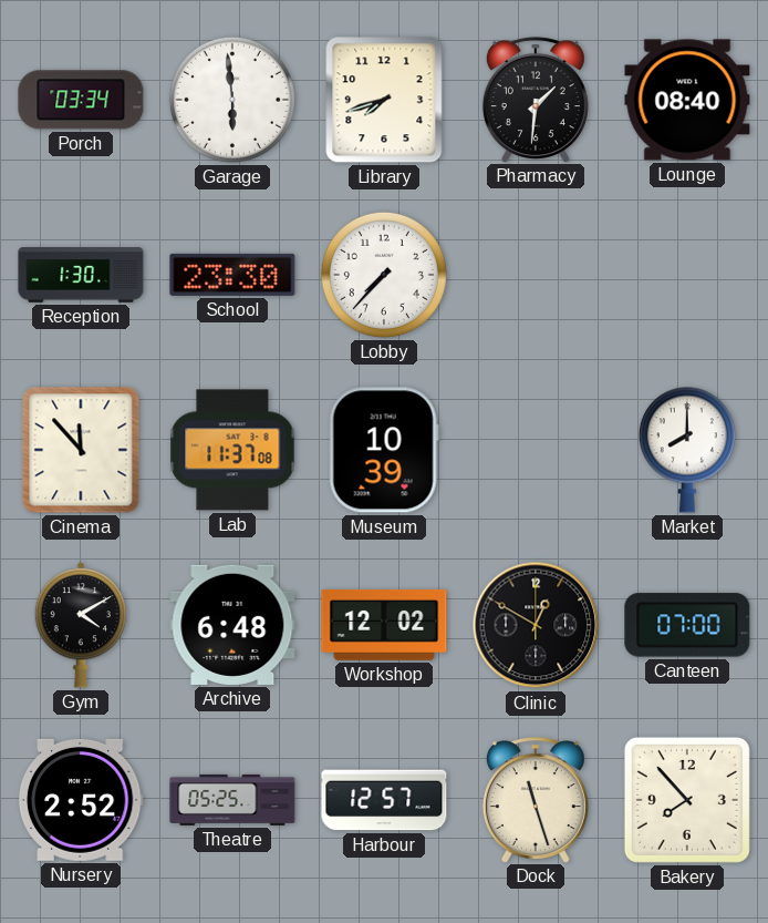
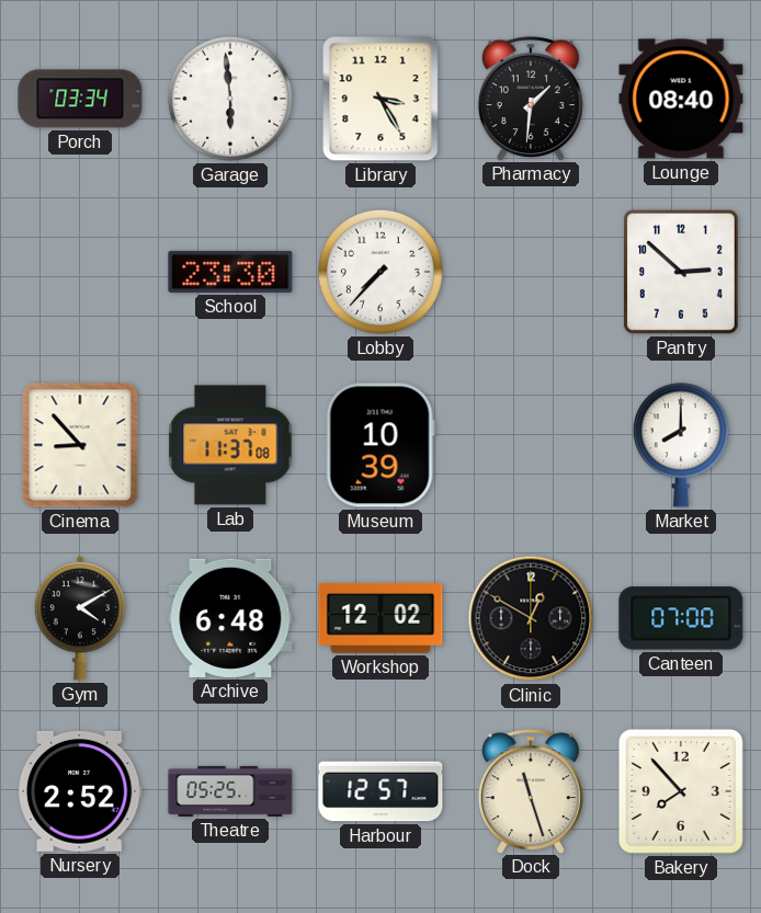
Library: 7:42 -> 3:25
Reception: 1:30 -> none
Pantry: none -> 2:52
Cinema: 11:53 -> 8:53
